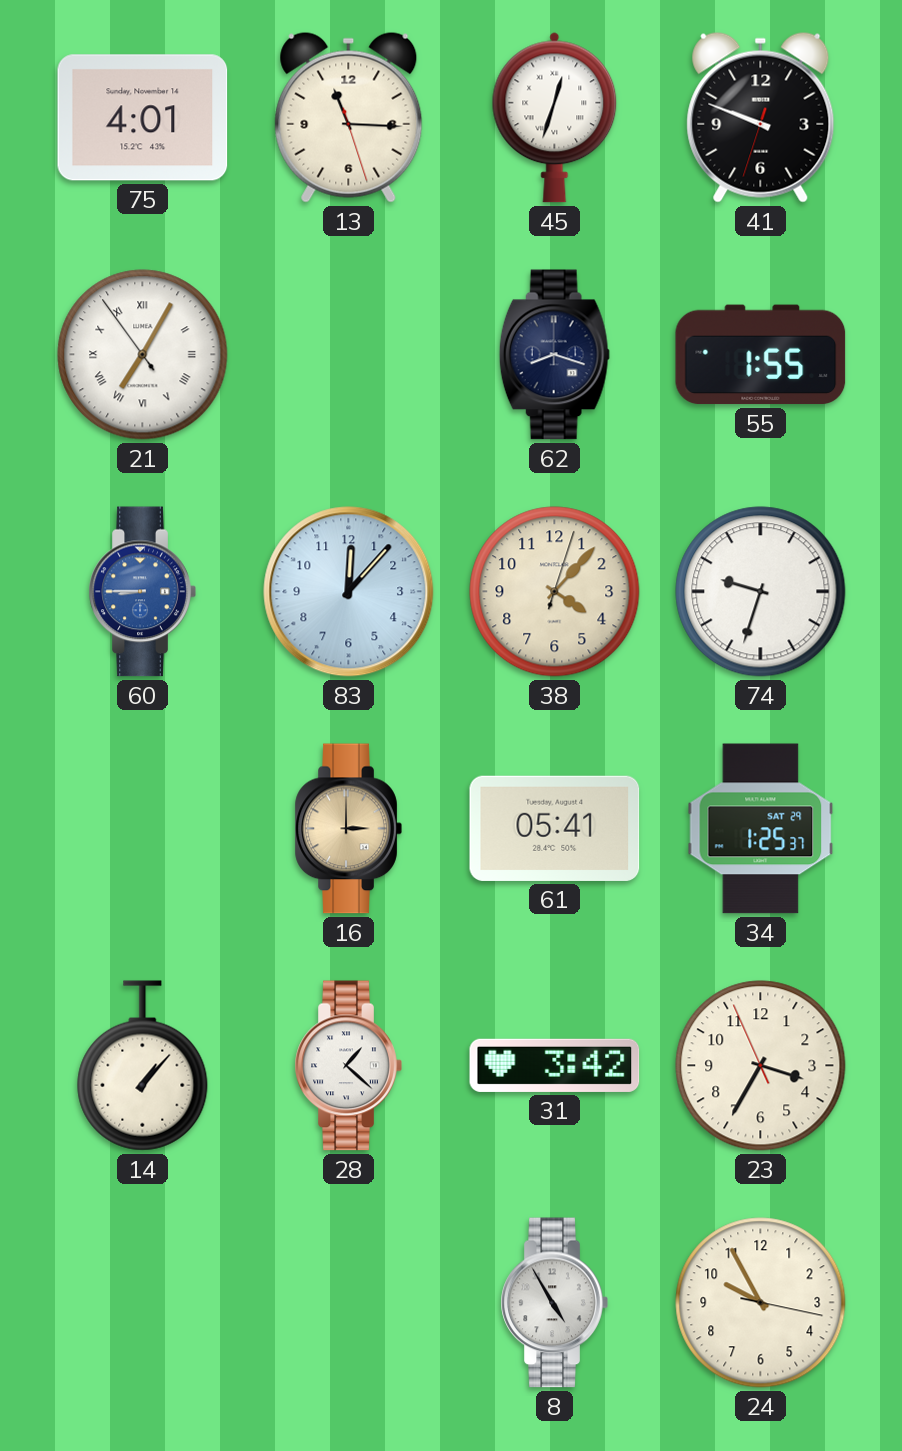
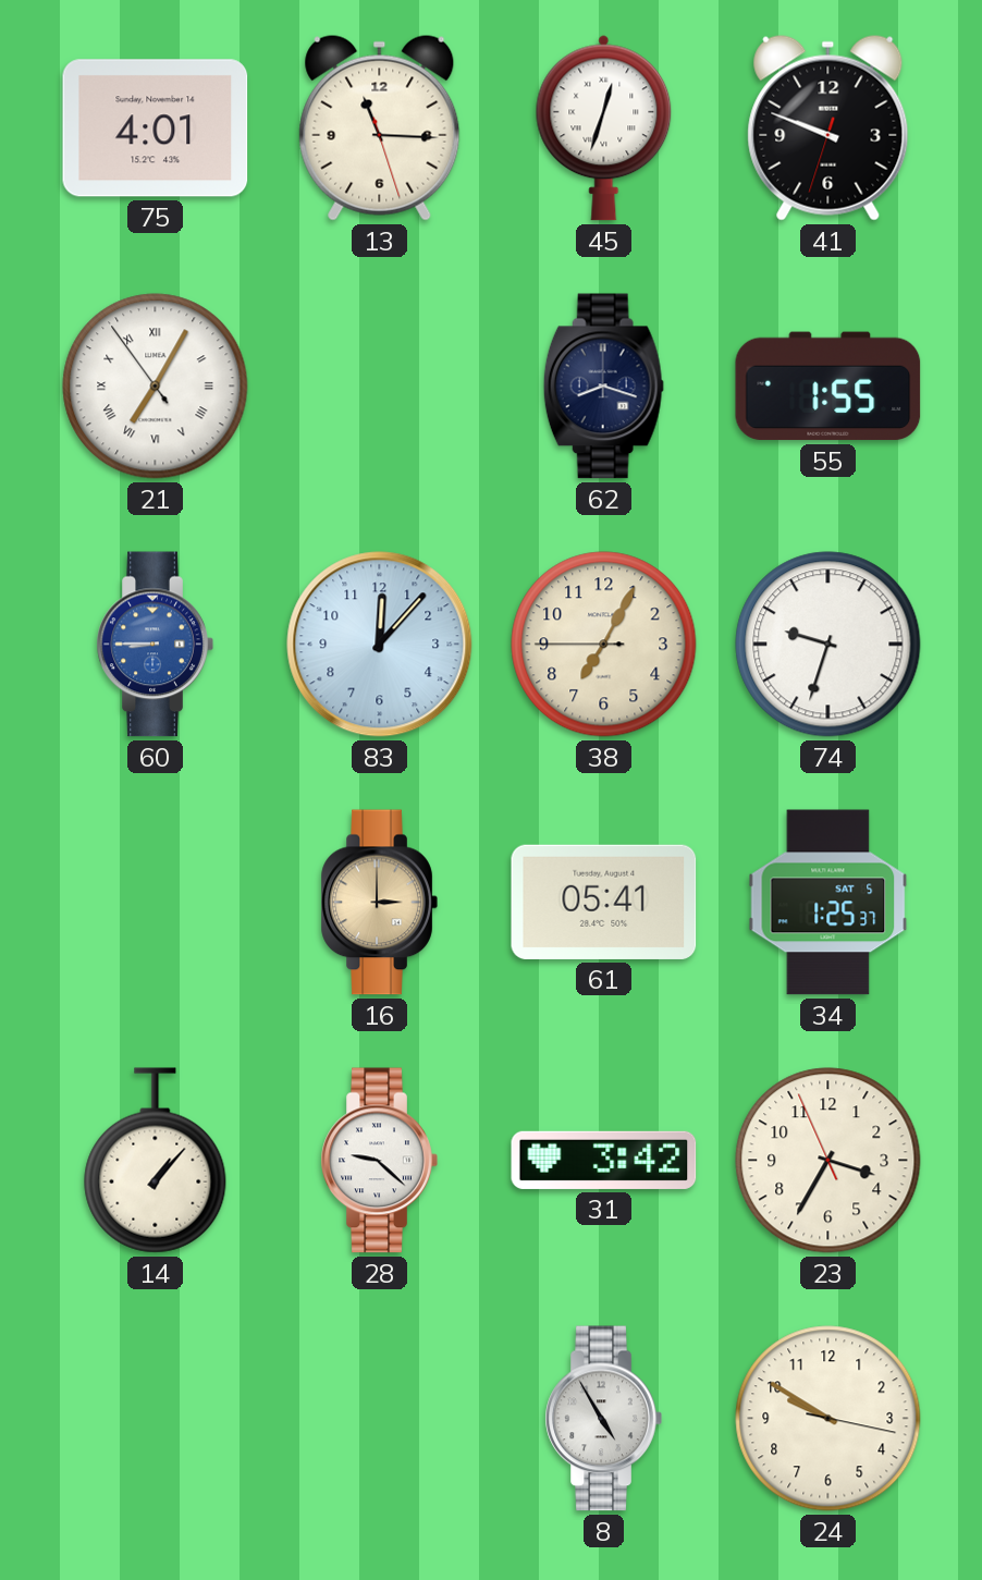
38: 4:07 -> 7:04
34 date: SAT 29 -> SAT 5
28: 1:22 -> 9:22
24: 9:55 -> 9:50
